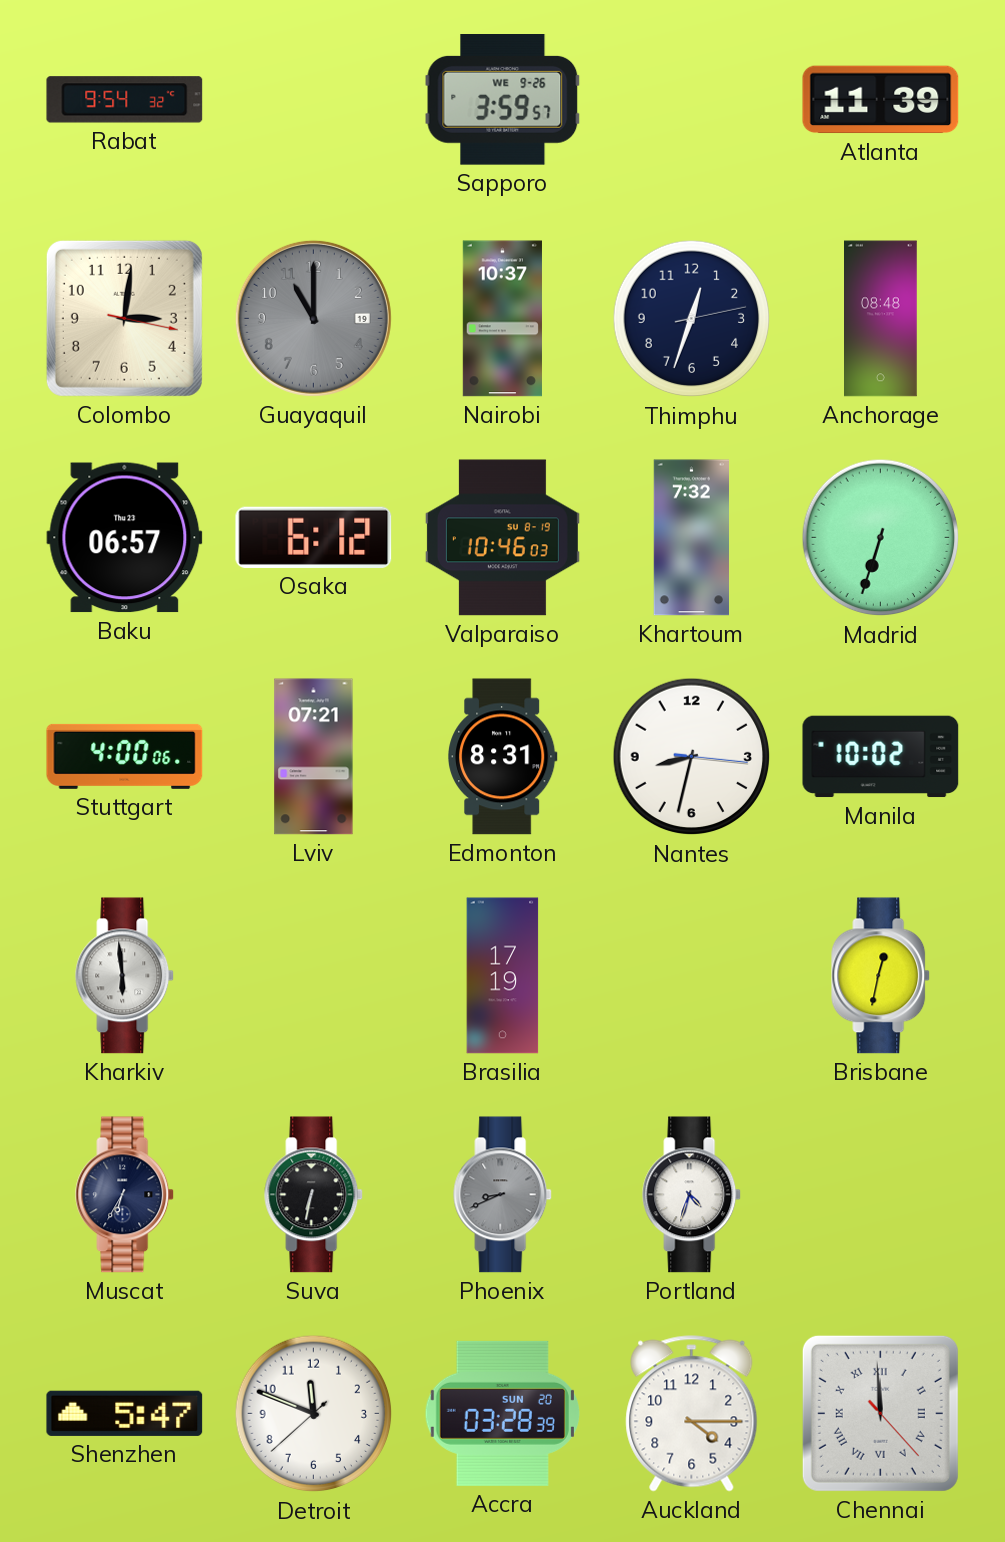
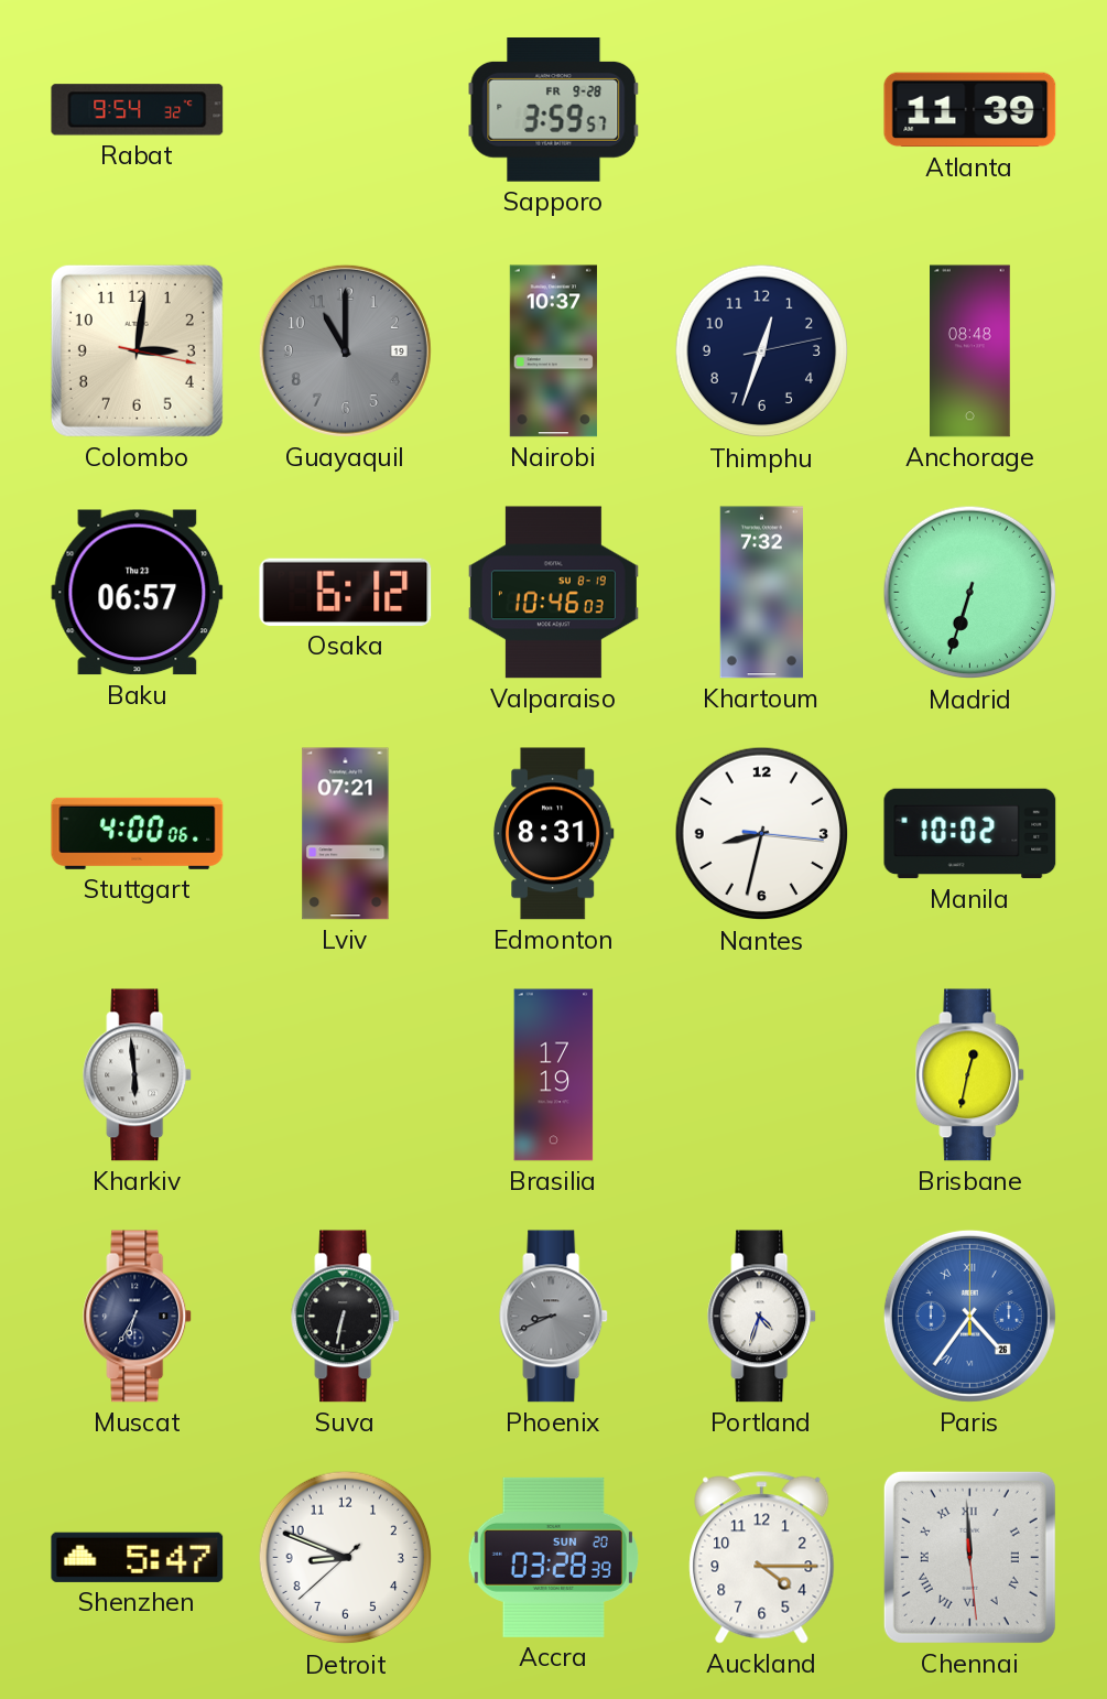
Sapporo date: WE 9-26 -> FR 9-28
Paris: none -> 4:36
Detroit: 11:48 -> 8:48
Chennai: 11:59:23 -> 11:59:29
